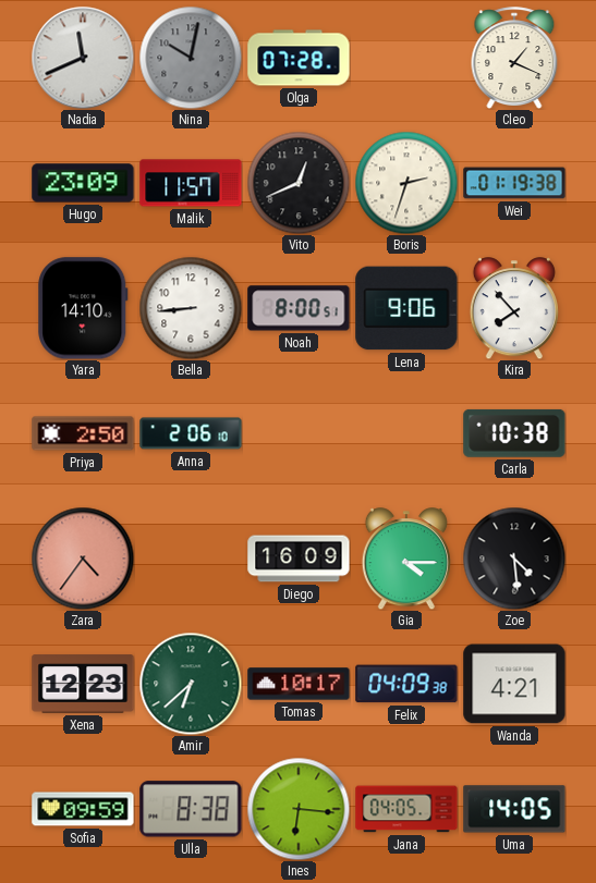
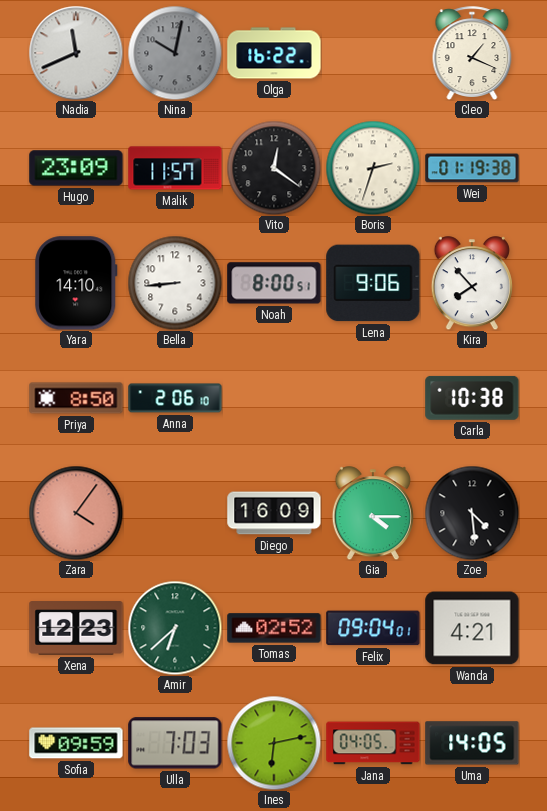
Olga: 07:28 -> 16:22
Vito: 12:41 -> 12:21
Priya: 2:50 -> 8:50
Zara: 4:36 -> 4:06
Tomas: 10:17 -> 02:52
Felix: 04:09 -> 09:04
Ulla: 8:38 -> 7:03
Ines: 6:16 -> 6:13
